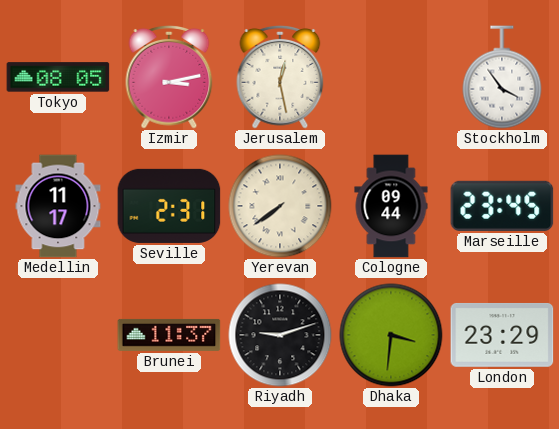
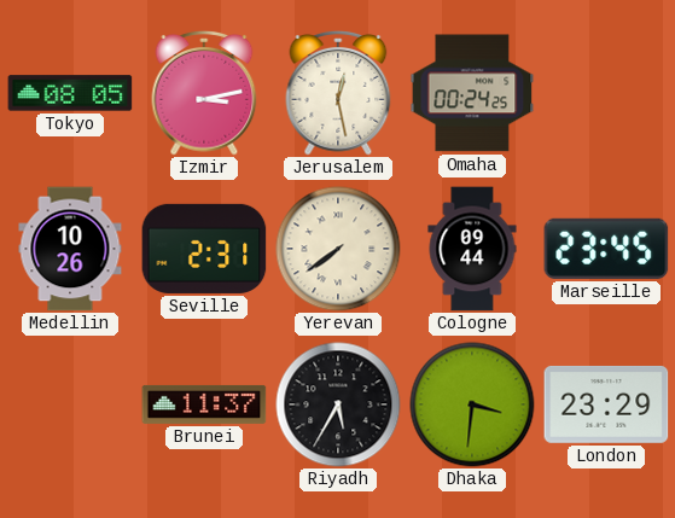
Omaha: none -> 00:24
Stockholm: 3:54 -> none
Medellin: 11:17 -> 10:26
Riyadh: 9:12 -> 5:35
